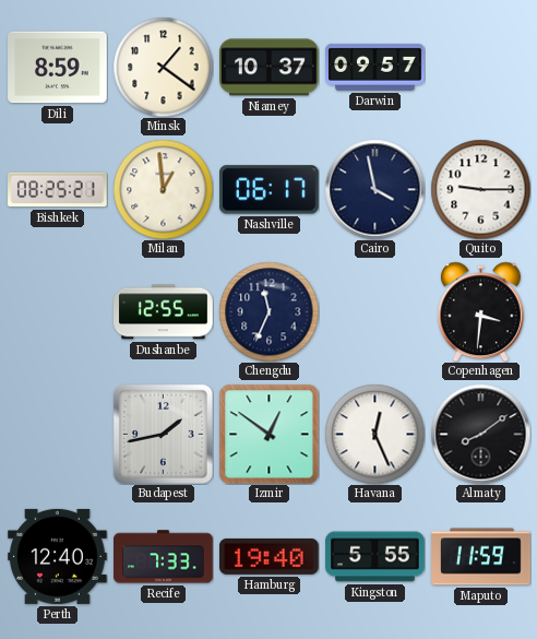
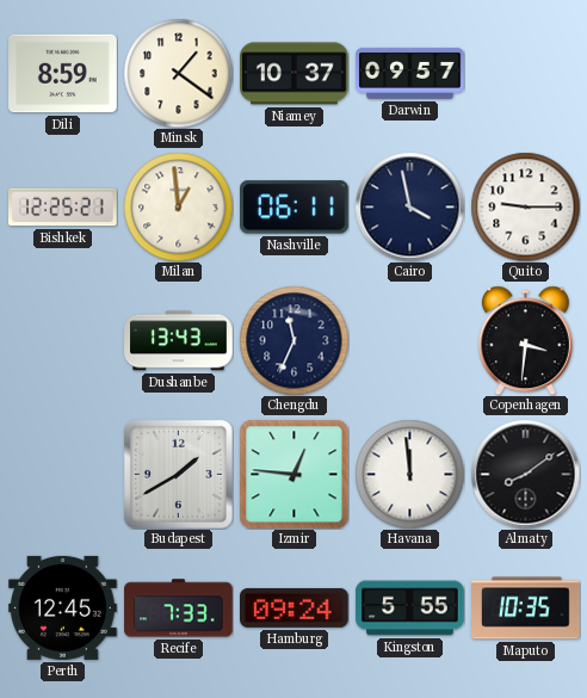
Bishkek: 08:25 -> 12:25
Nashville: 06:17 -> 06:11
Dushanbe: 12:55 -> 13:43
Budapest: 1:43 -> 1:40
Izmir: 12:51 -> 12:46
Havana: 12:26 -> 11:59
Perth: 12:40 -> 12:45
Hamburg: 19:40 -> 09:24
Maputo: 11:59 -> 10:35
